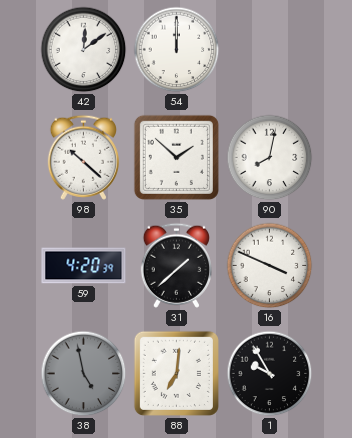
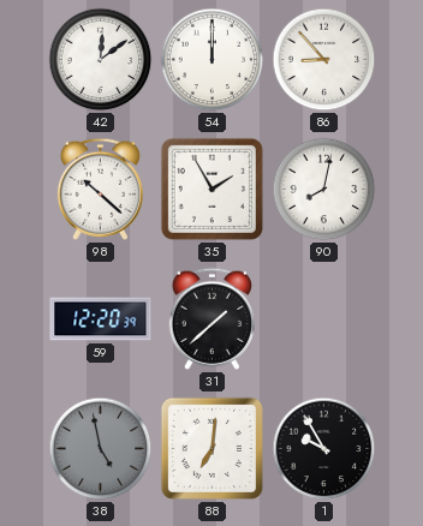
86: none -> 8:53
35: 1:52 -> 1:55
59: 4:20 -> 12:20
16: 3:49 -> none
